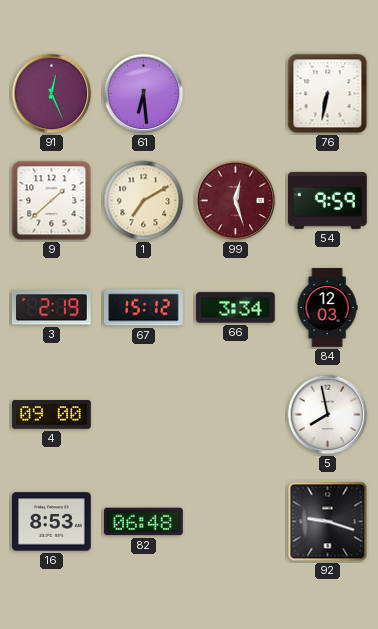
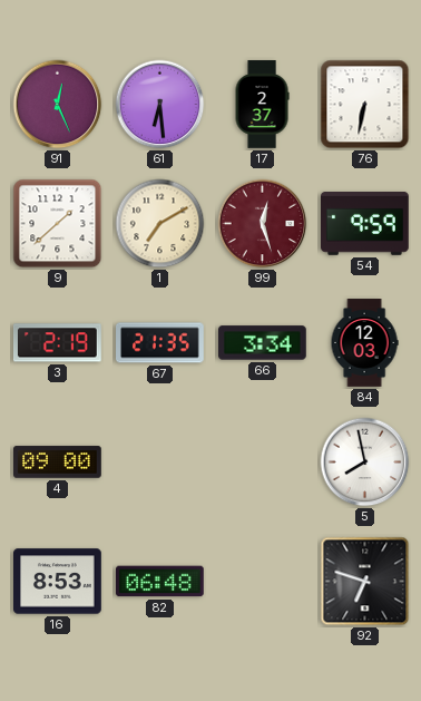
17: none -> 2:37
67: 15:12 -> 21:35
92: 9:18 -> 6:48
